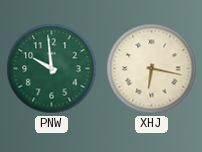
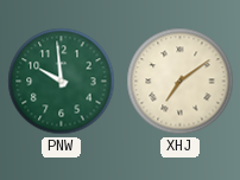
XHJ: 6:17 -> 7:09
